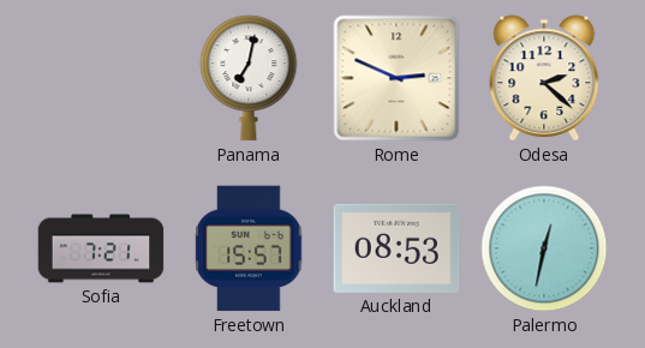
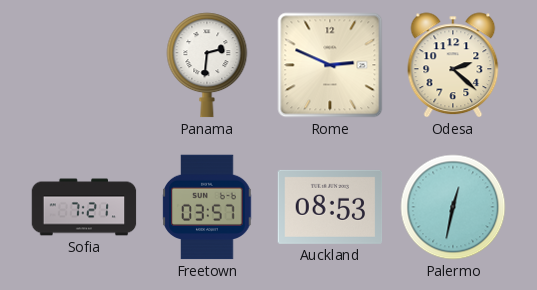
Panama: 7:02 -> 2:31
Freetown: 15:57 -> 03:57
